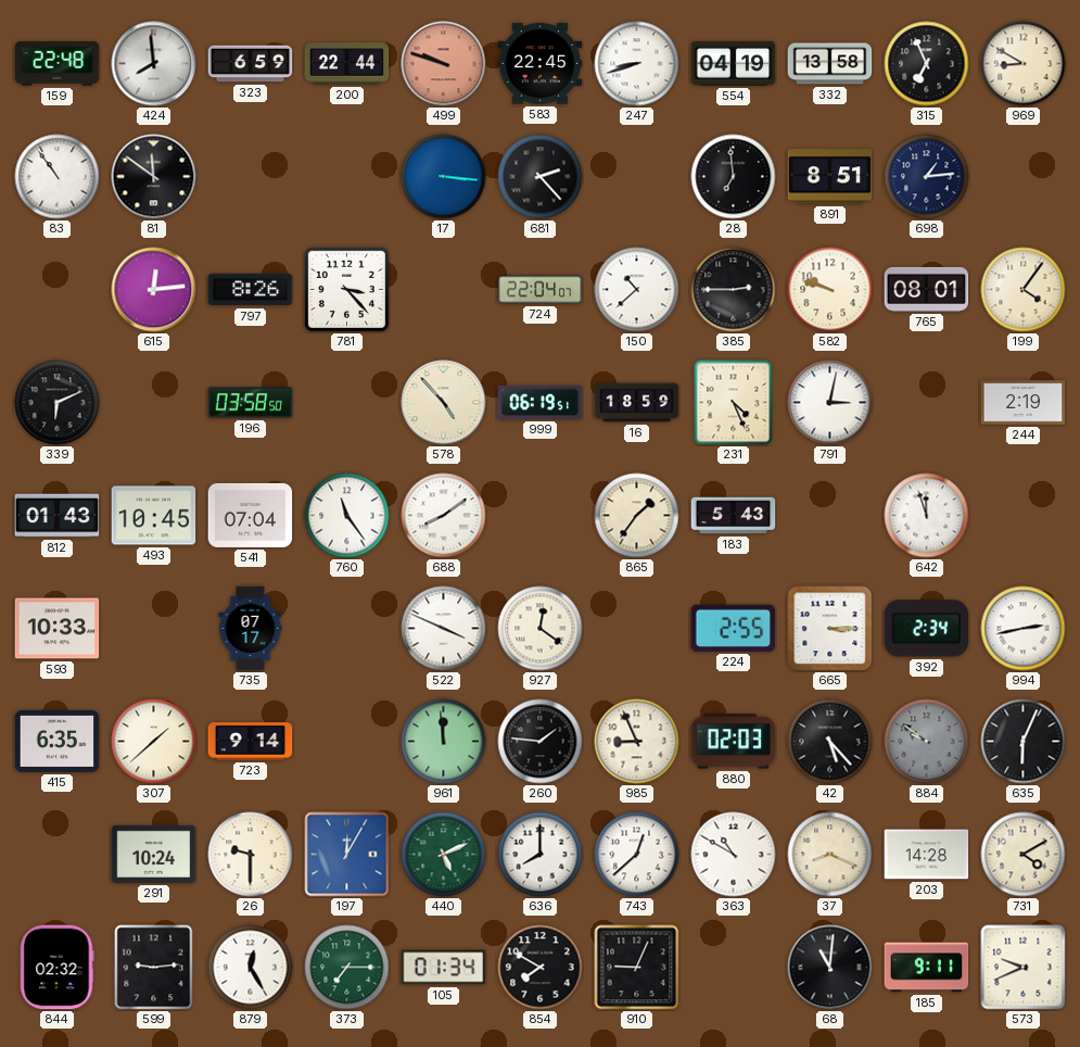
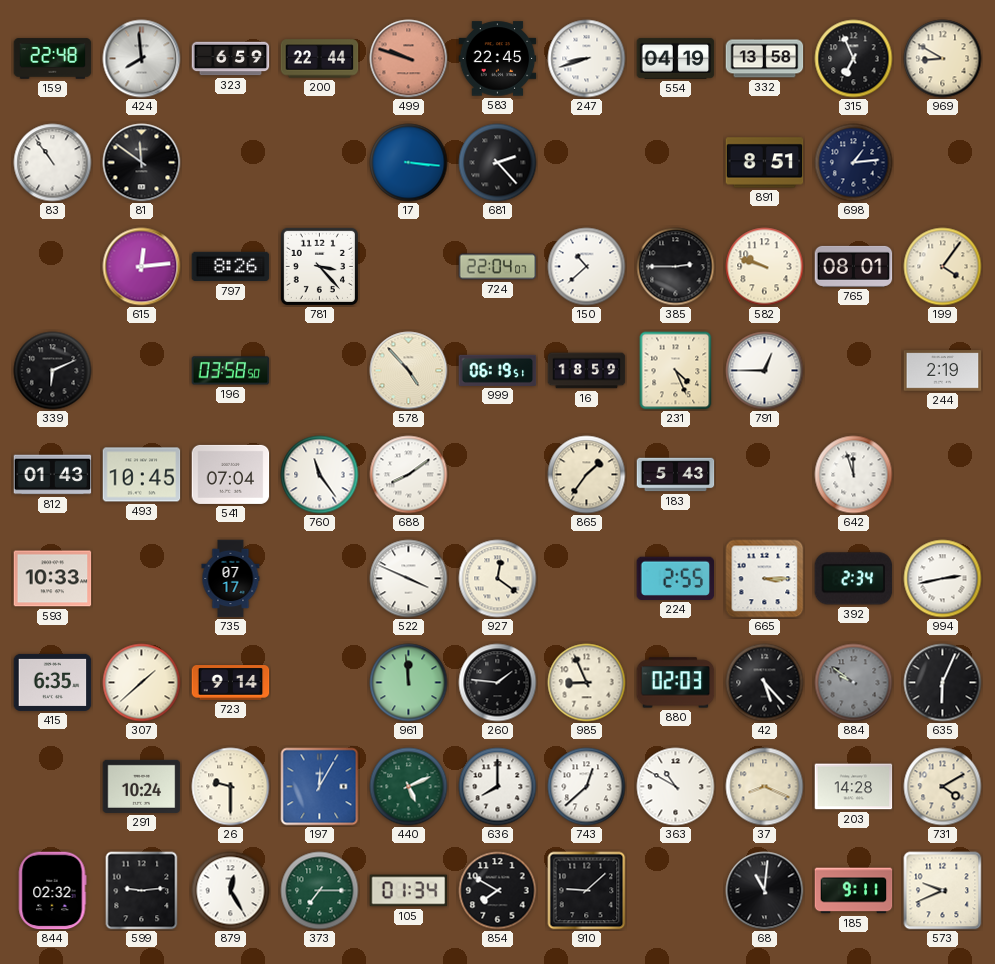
28: 6:59 -> none
791: 3:02 -> 12:45
910: 9:04 -> 9:08
